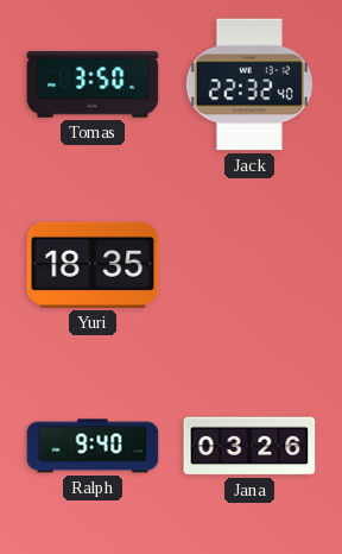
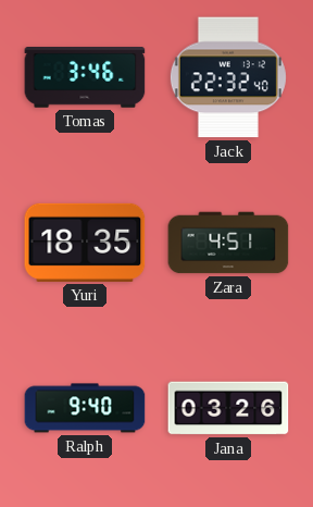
Tomas: 3:50 -> 3:46
Zara: none -> 4:51
